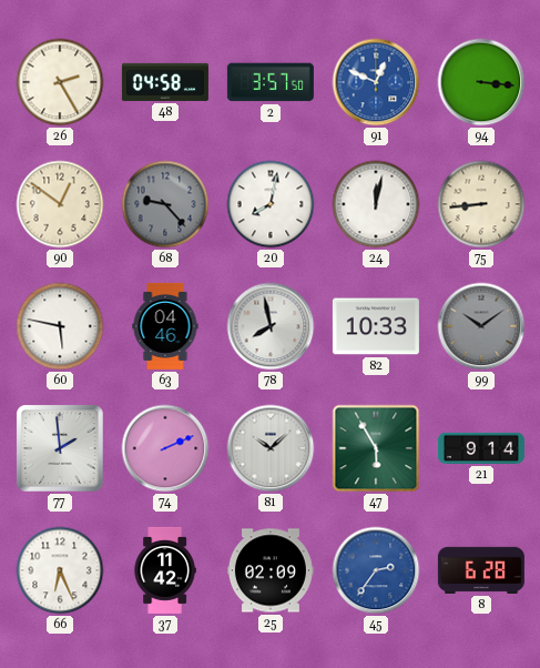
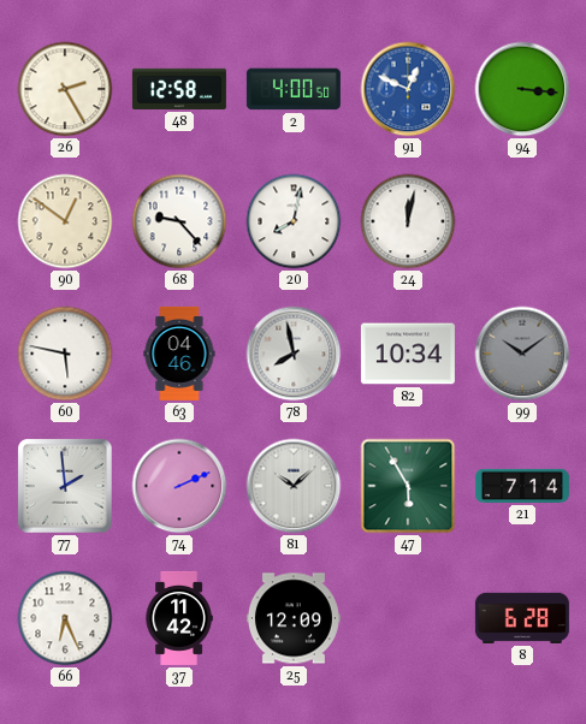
48: 04:58 -> 12:58
2: 3:57 -> 4:00
68 dial: grey -> white
75: 8:44 -> none
82: 10:33 -> 10:34
21: 9:14 -> 7:14
25: 02:09 -> 12:09
45: 2:36 -> none
